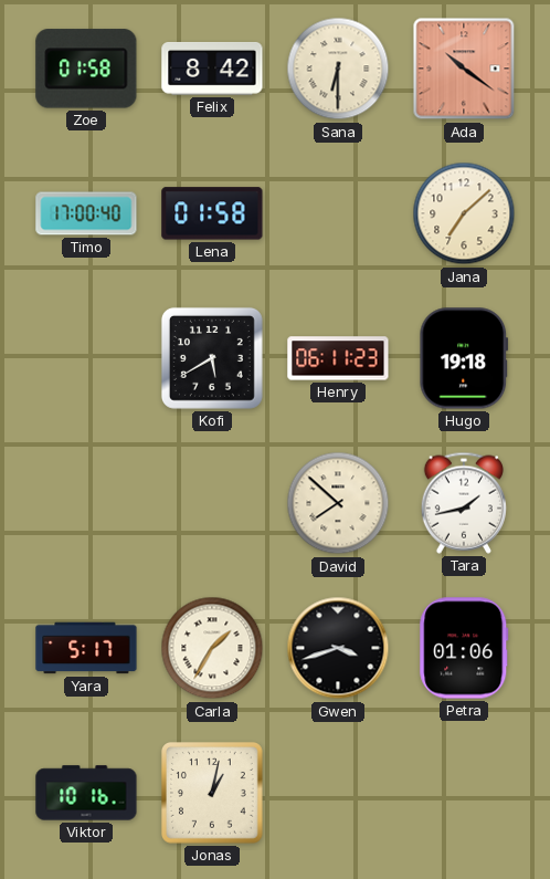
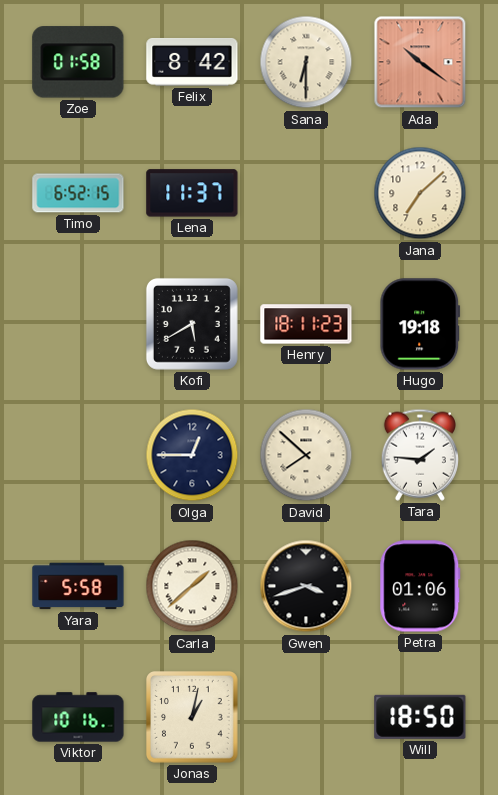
Timo: 17:00 -> 6:52
Lena: 01:58 -> 11:37
Henry: 06:11 -> 18:11
Olga: none -> 12:45
Tara: 1:43 -> 1:46
Yara: 5:17 -> 5:58
Carla: 1:35 -> 1:38
Will: none -> 18:50
